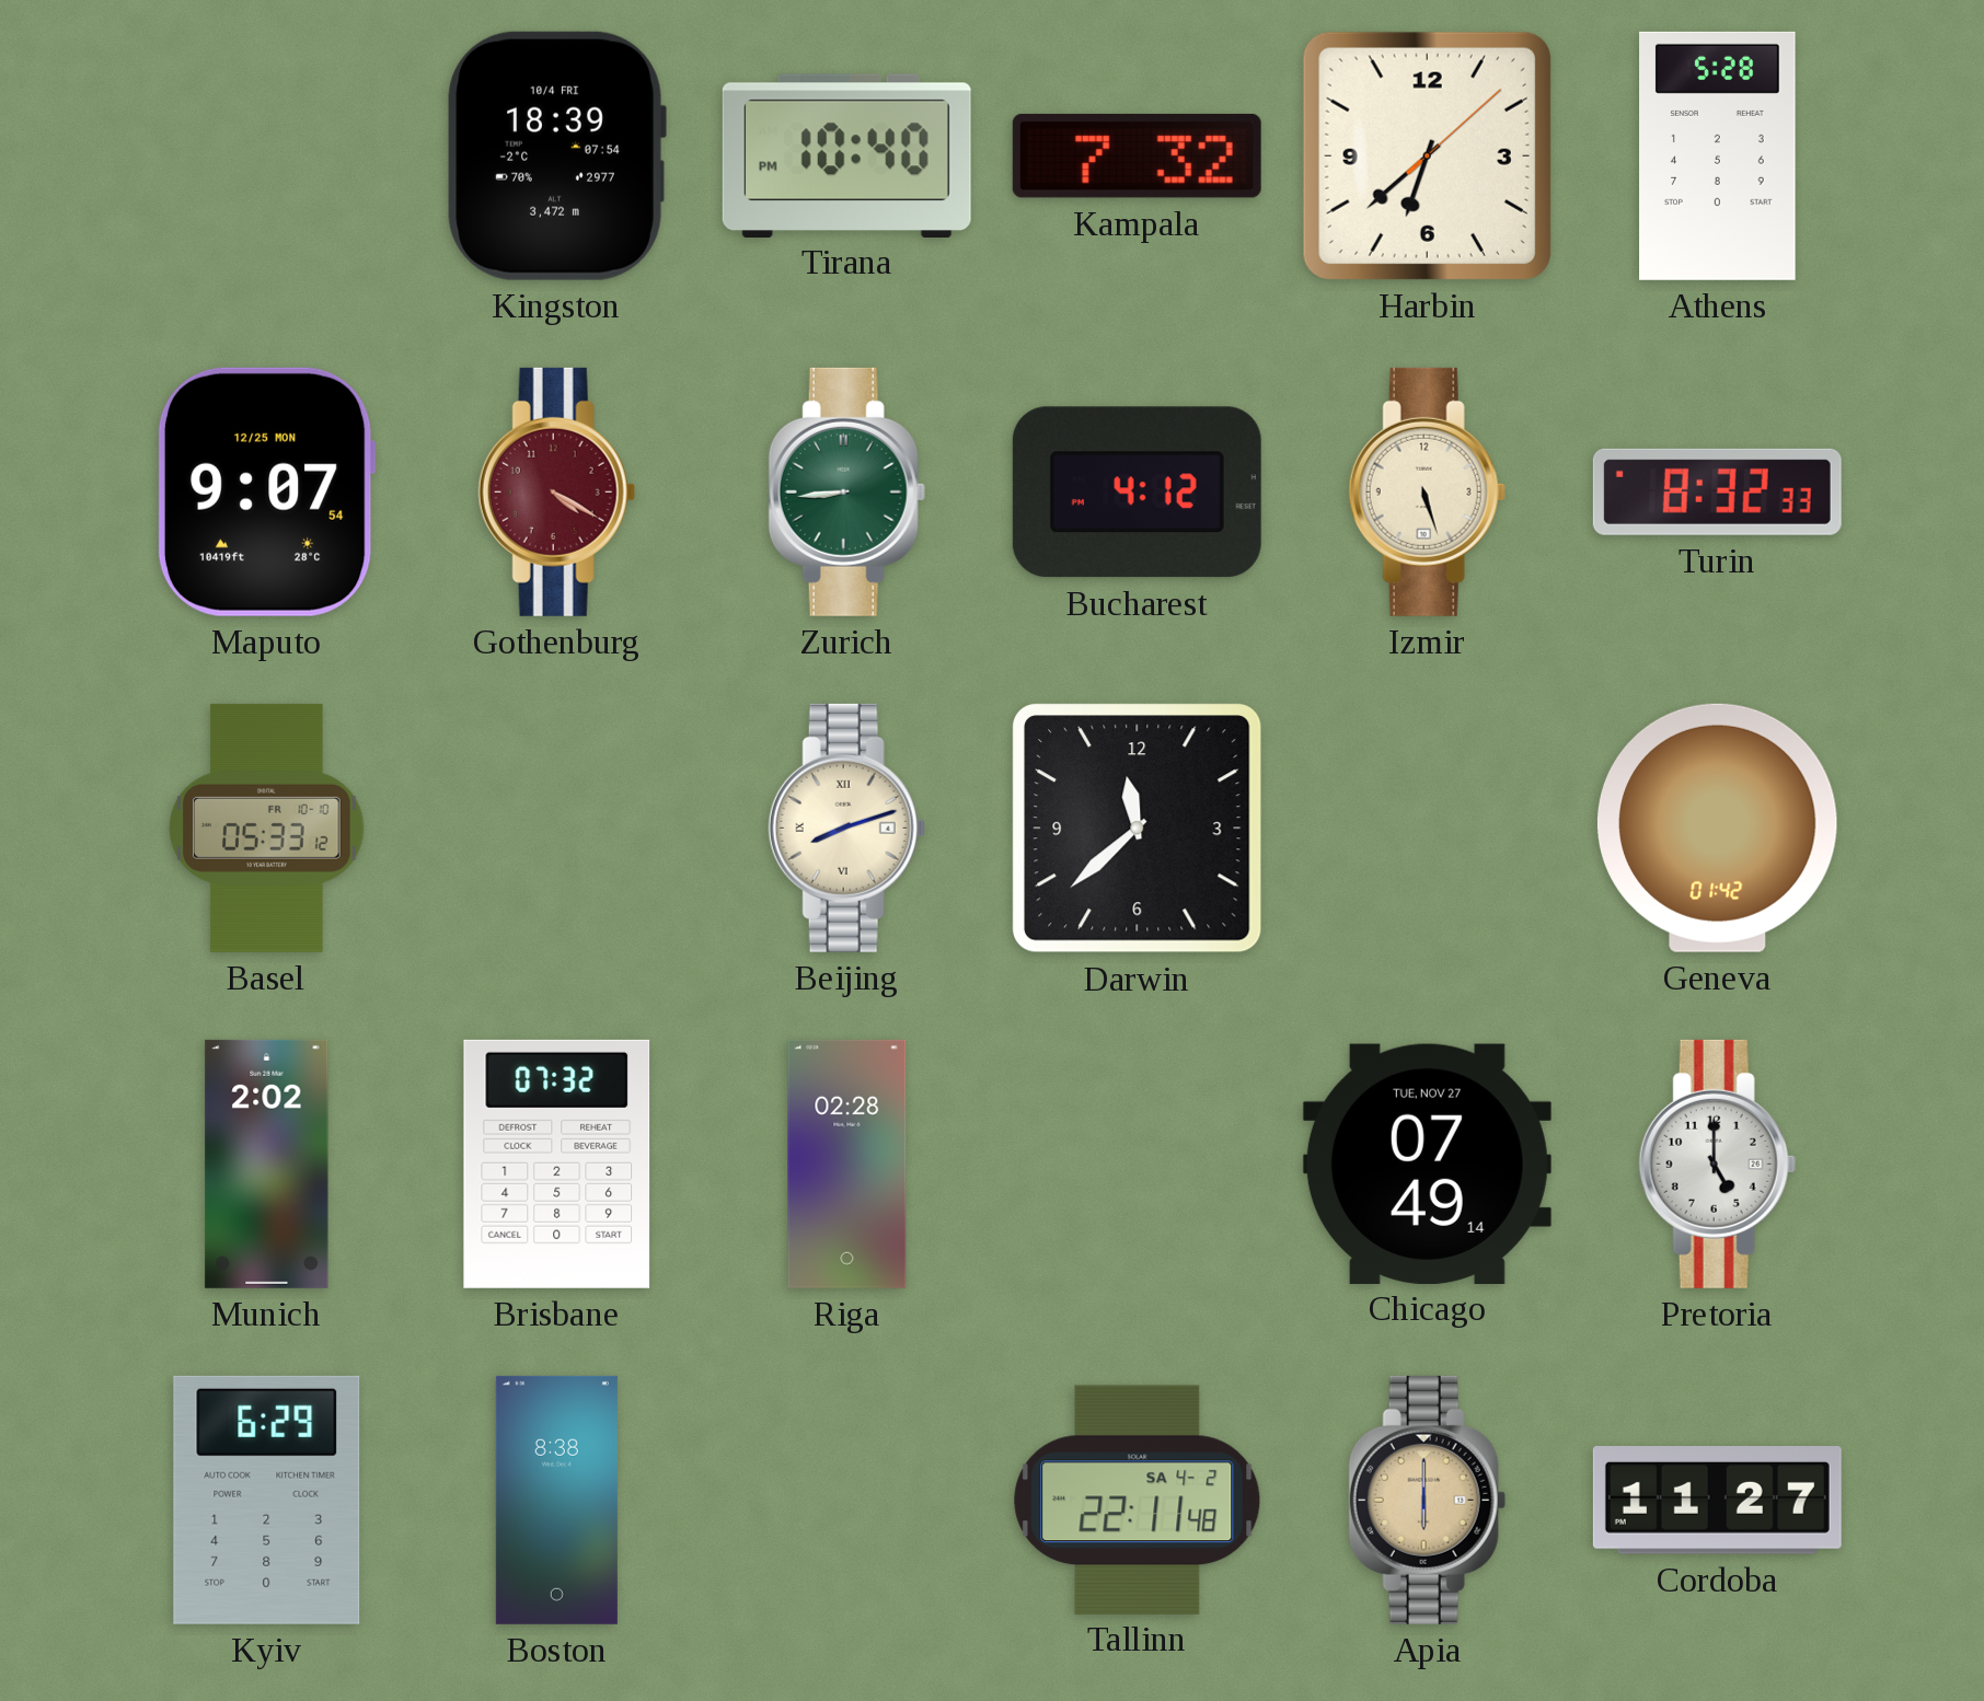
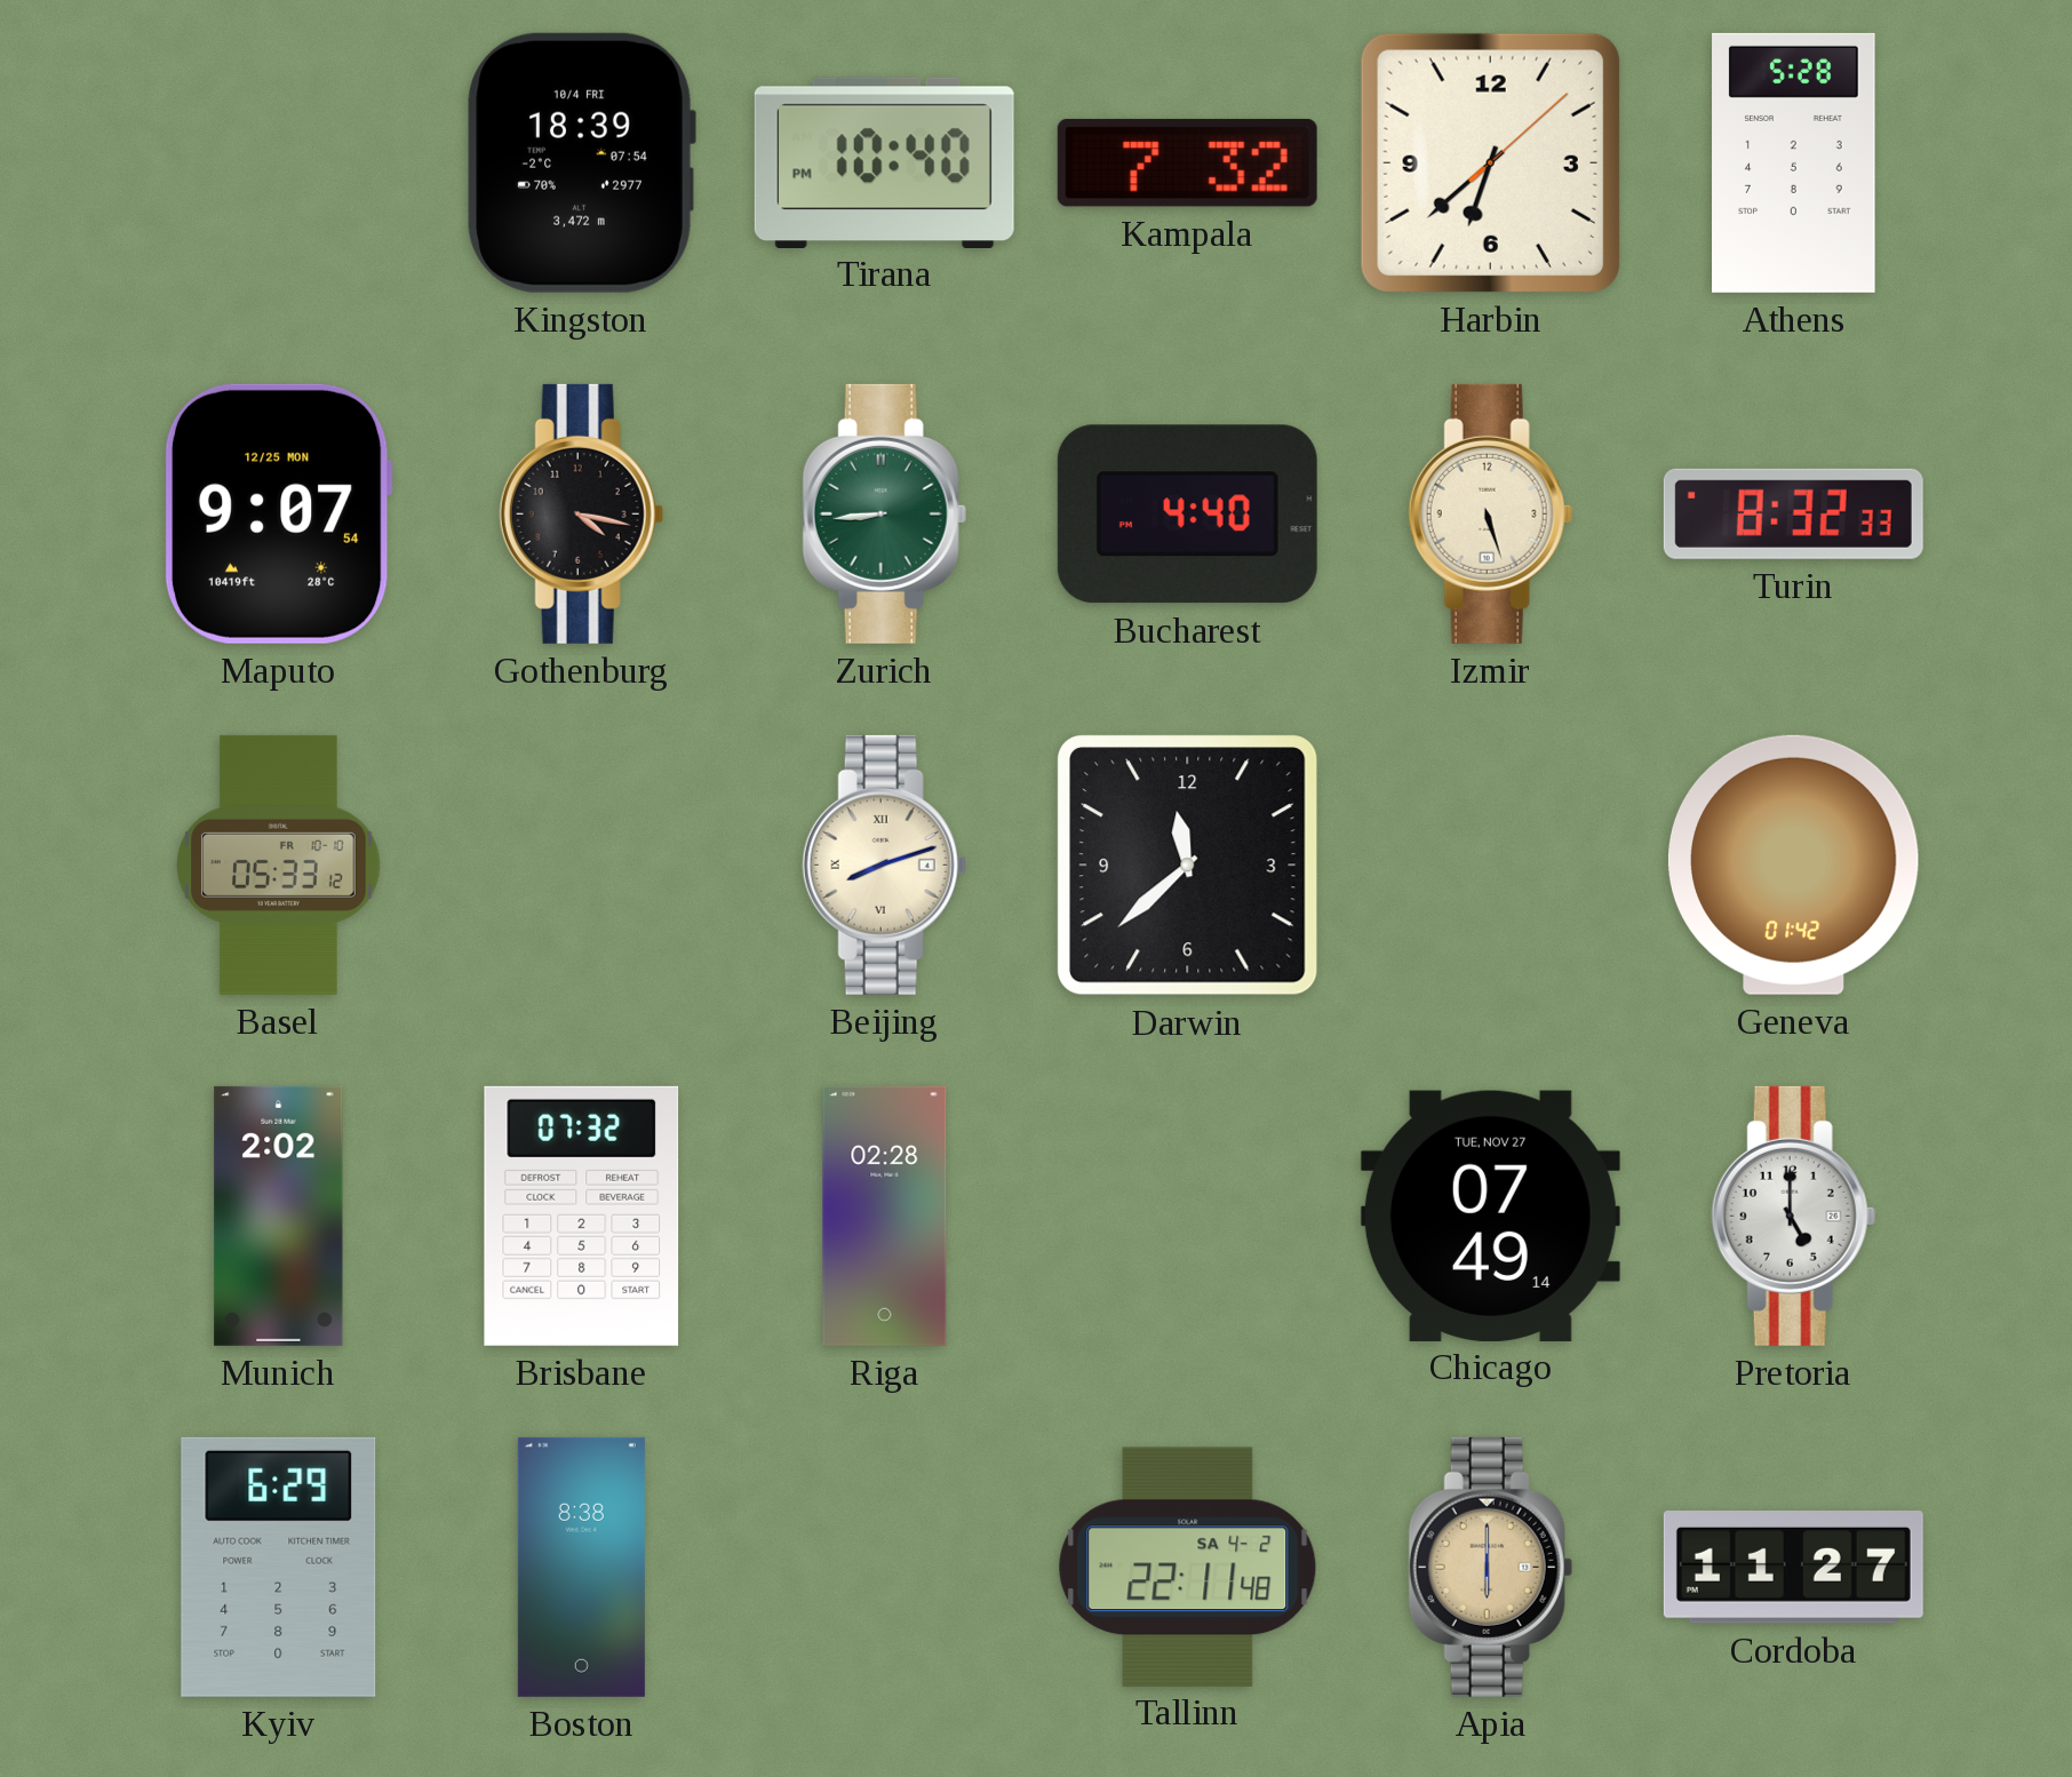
Gothenburg: 4:20 -> 4:17
Gothenburg dial: burgundy -> black
Bucharest: 4:12 -> 4:40
